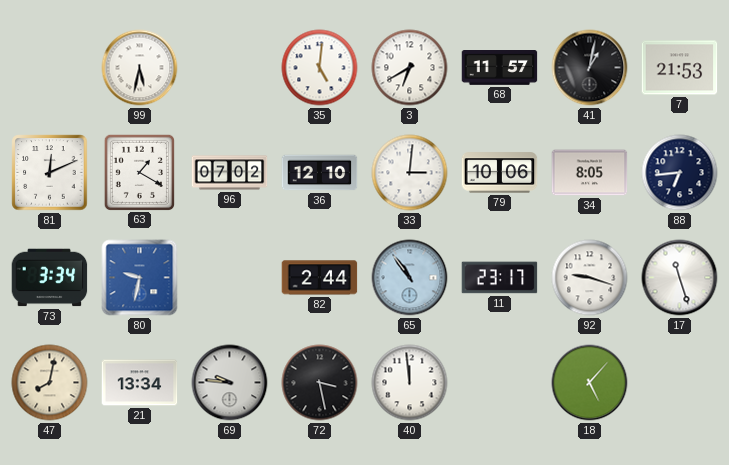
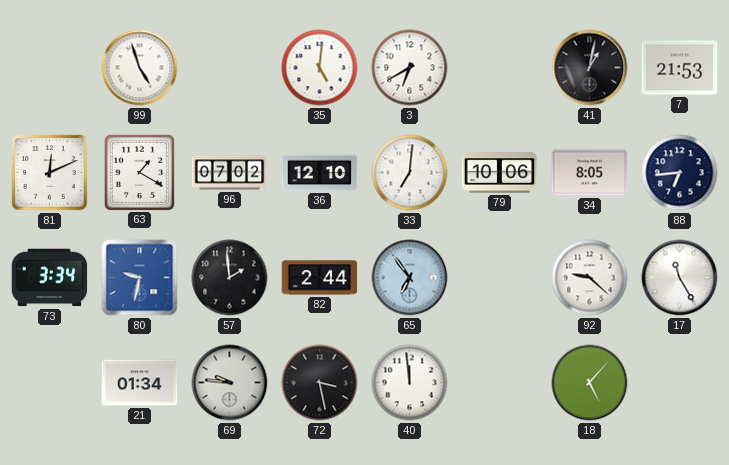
99: 5:32 -> 4:57
68: 11:57 -> none
33: 3:01 -> 7:01
57: none -> 1:59
65: 10:54 -> 6:54
11: 23:17 -> none
92: 9:18 -> 9:22
17: 11:27 -> 11:25
47: 8:02 -> none
21: 13:34 -> 01:34
